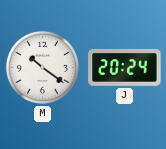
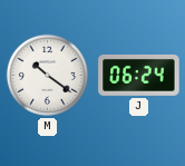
J: 20:24 -> 06:24
